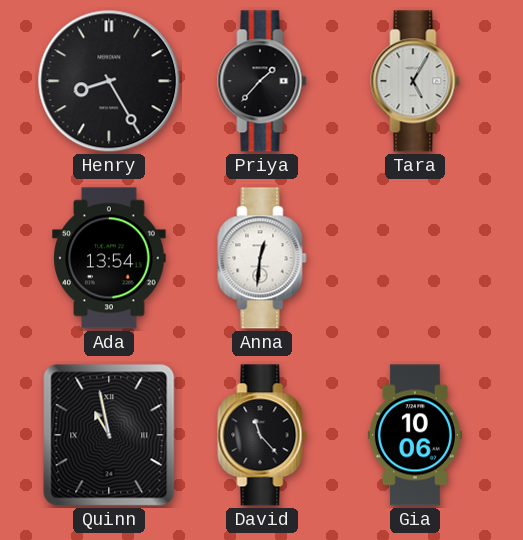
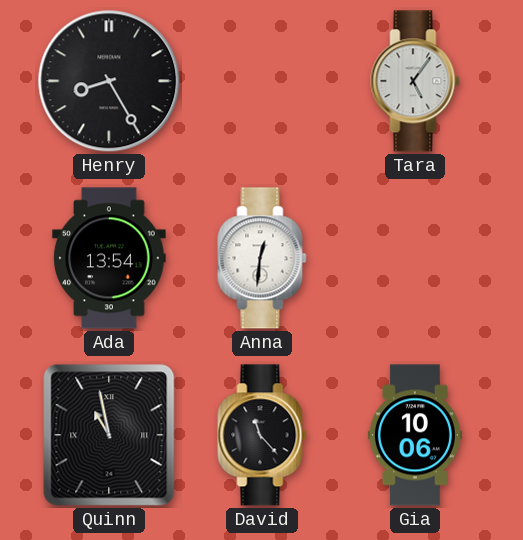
Priya: 1:37 -> none
Tara: 5:05 -> 5:06
